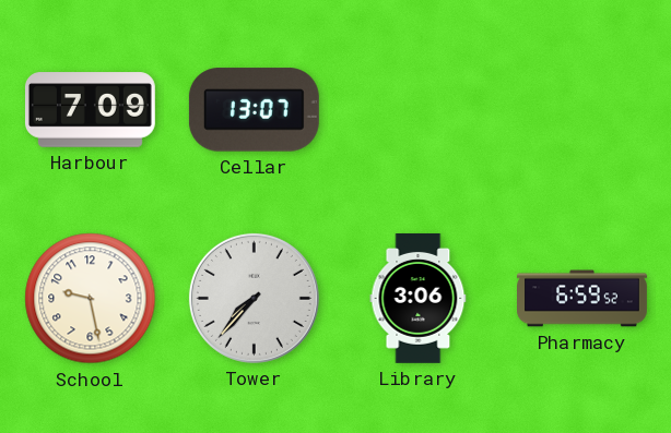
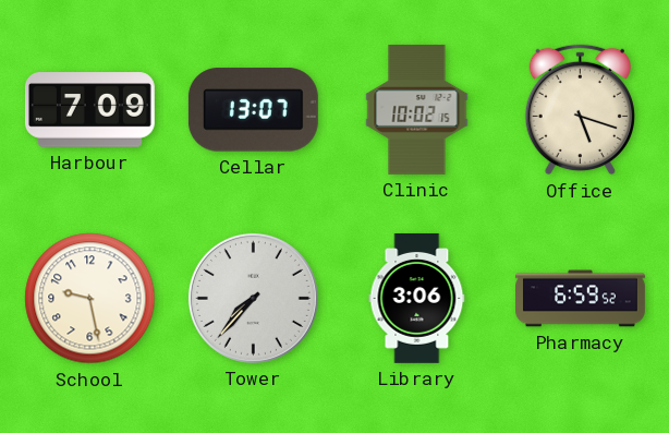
Clinic: none -> 10:02
Office: none -> 5:18
